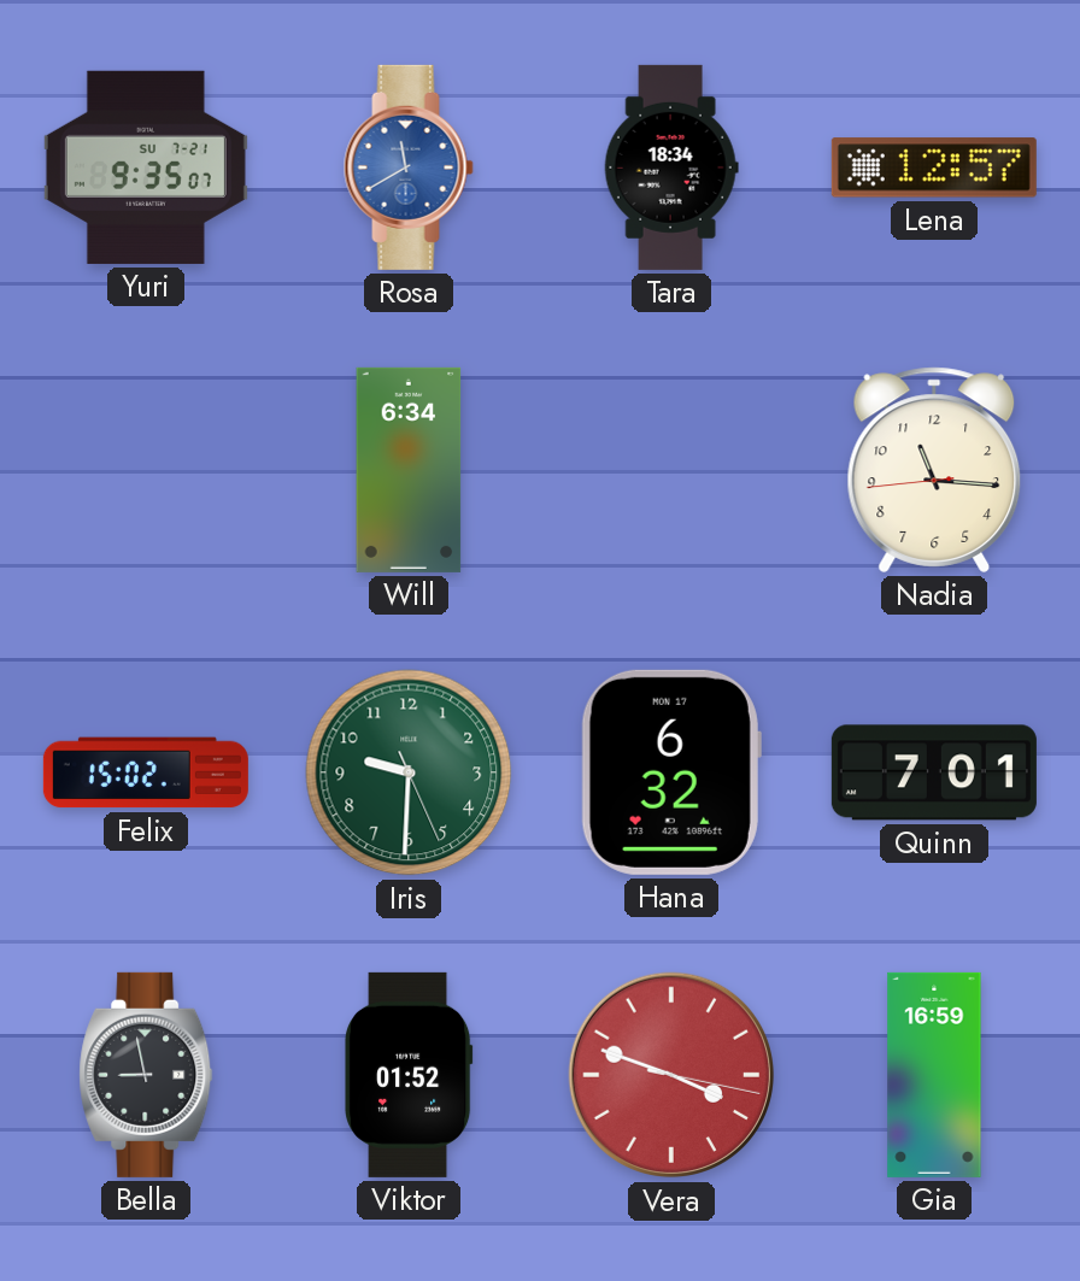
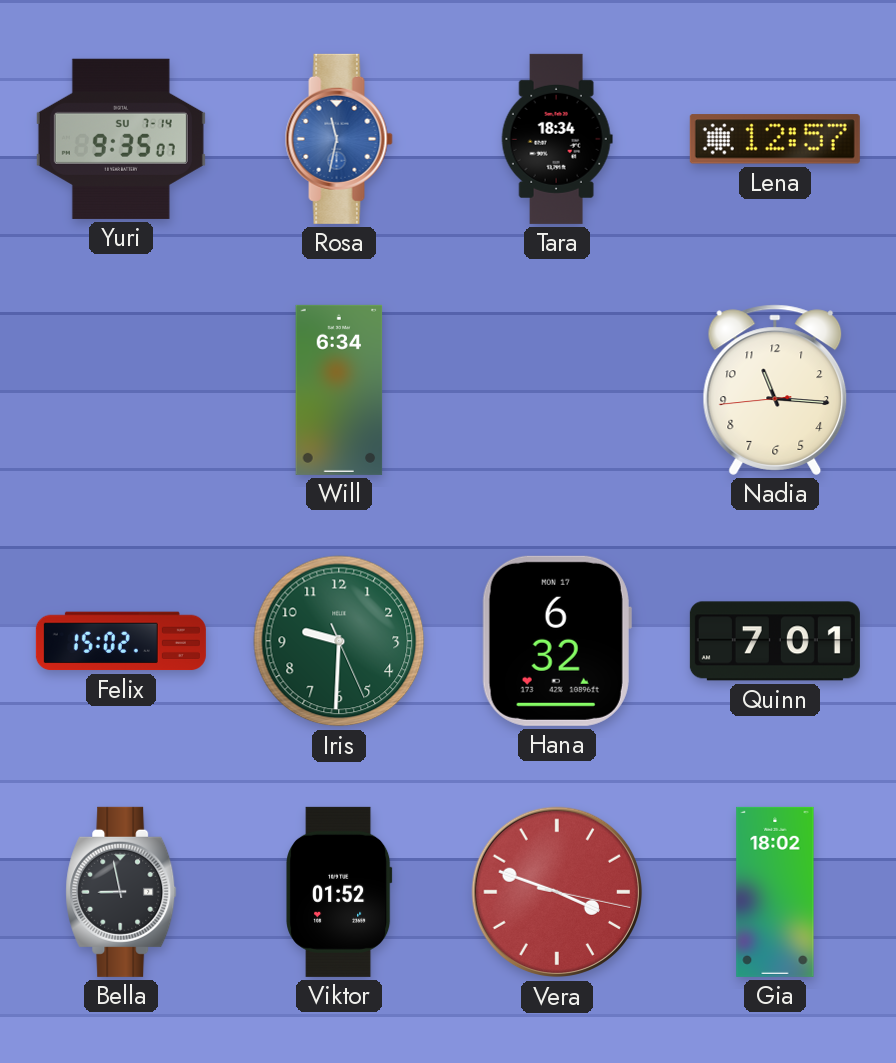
Yuri date: SU 7-21 -> SU 7-14
Rosa: 11:40 -> 11:32
Gia: 16:59 -> 18:02
